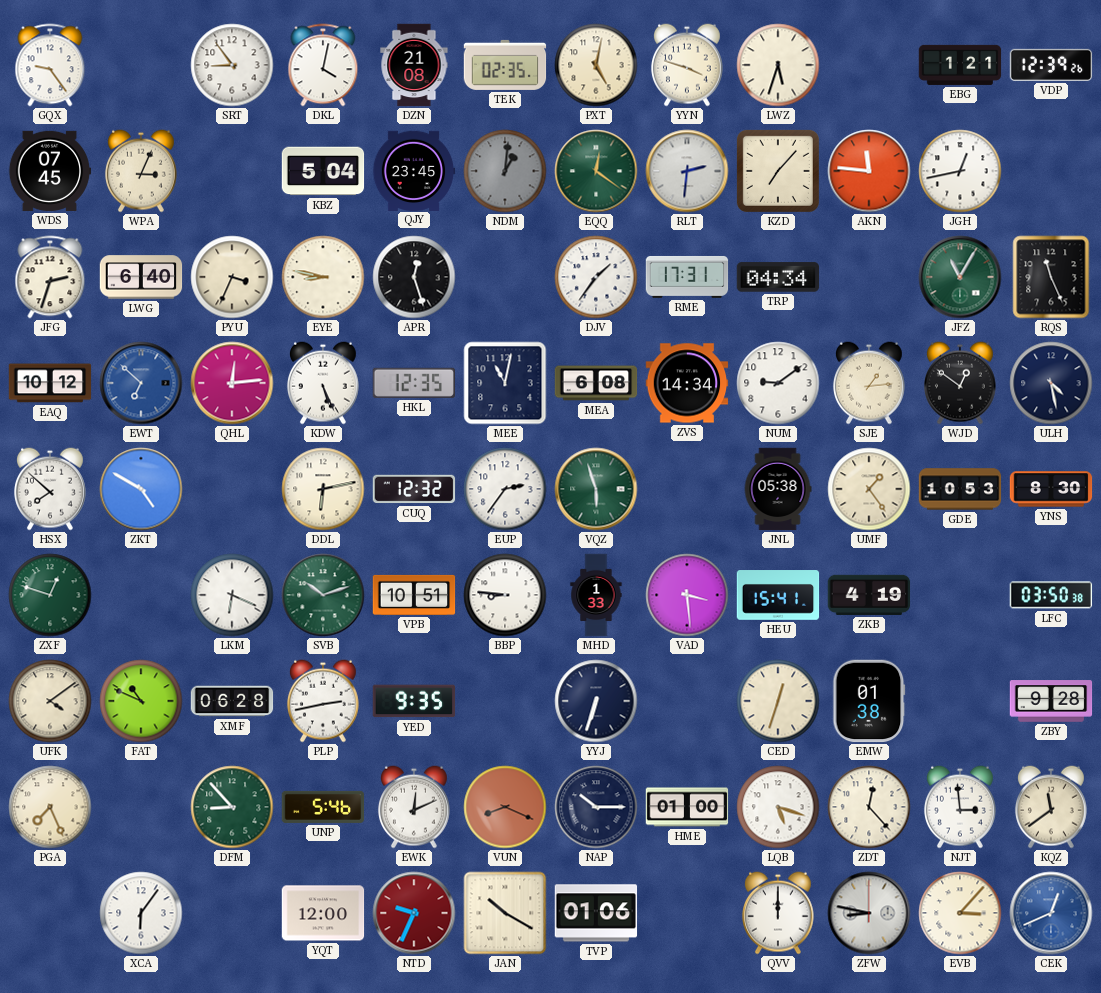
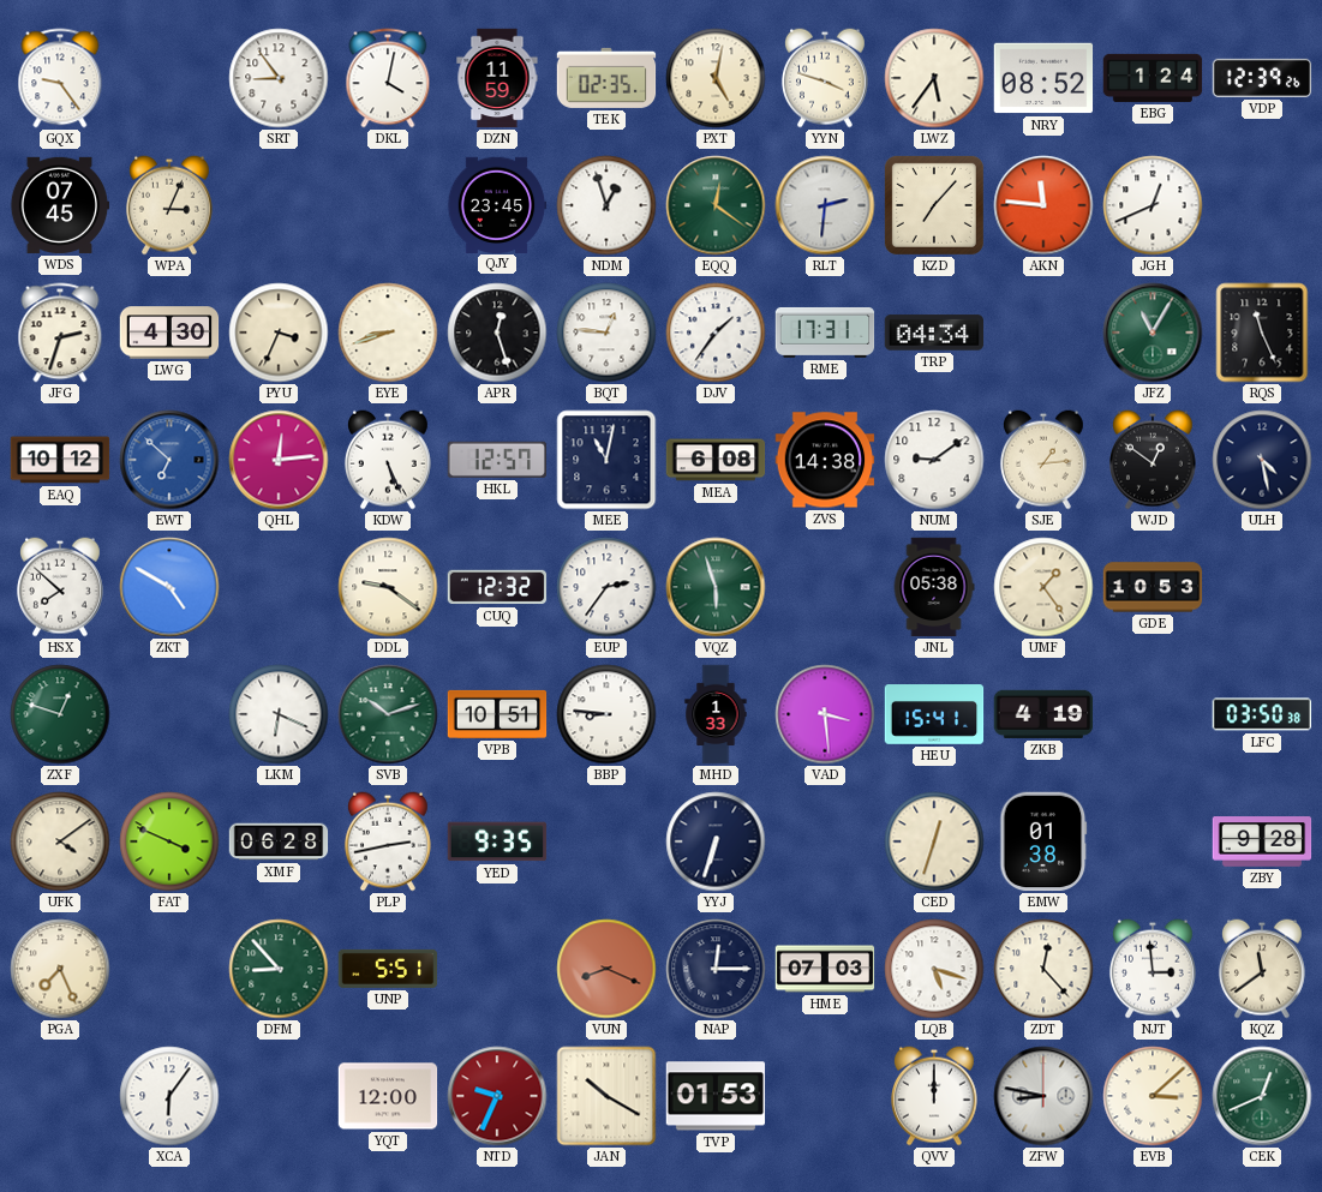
DZN: 21:08 -> 11:59
LWZ: 5:33 -> 5:36
NRY: none -> 08:52
EBG: 1:21 -> 1:24
KBZ: 5:04 -> none
NDM: 1:01 -> 12:57
NDM dial: grey -> white
JGH: 12:43 -> 12:41
LWG: 6:40 -> 4:30
EYE: 8:47 -> 8:42
BQT: none -> 12:46
HKL: 12:35 -> 12:57
ZVS: 14:34 -> 14:38
DDL: 6:13 -> 9:21
YNS: 8:30 -> none
FAT: 10:49 -> 3:49
UNP: 5:46 -> 5:51
EWK: 12:11 -> none
NAP: 10:15 -> 12:15
HME: 01:00 -> 07:03
TVP: 01:06 -> 01:53
EVB: 3:07 -> 3:08
CEK dial: blue -> green
